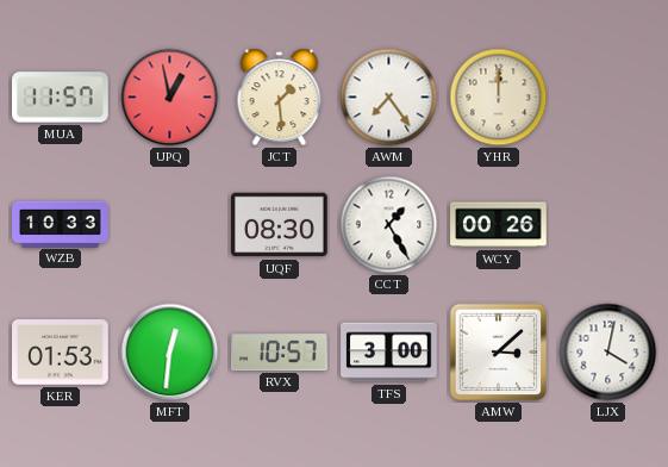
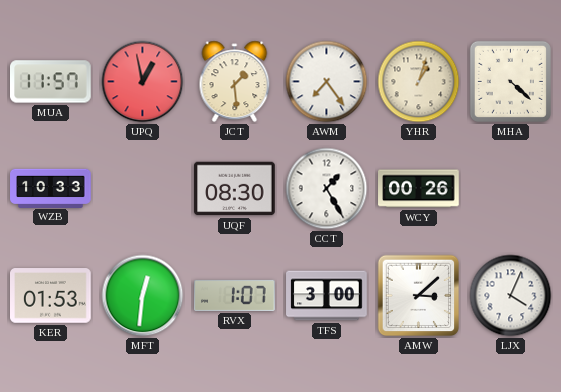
YHR: 12:00 -> 1:03
MHA: none -> 4:22
RVX: 10:57 -> 1:07
LJX: 4:02 -> 4:04
